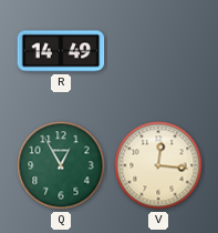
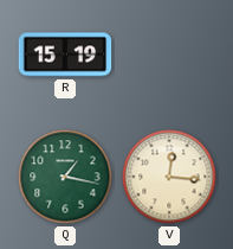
R: 14:49 -> 15:19
Q: 12:55 -> 1:17
